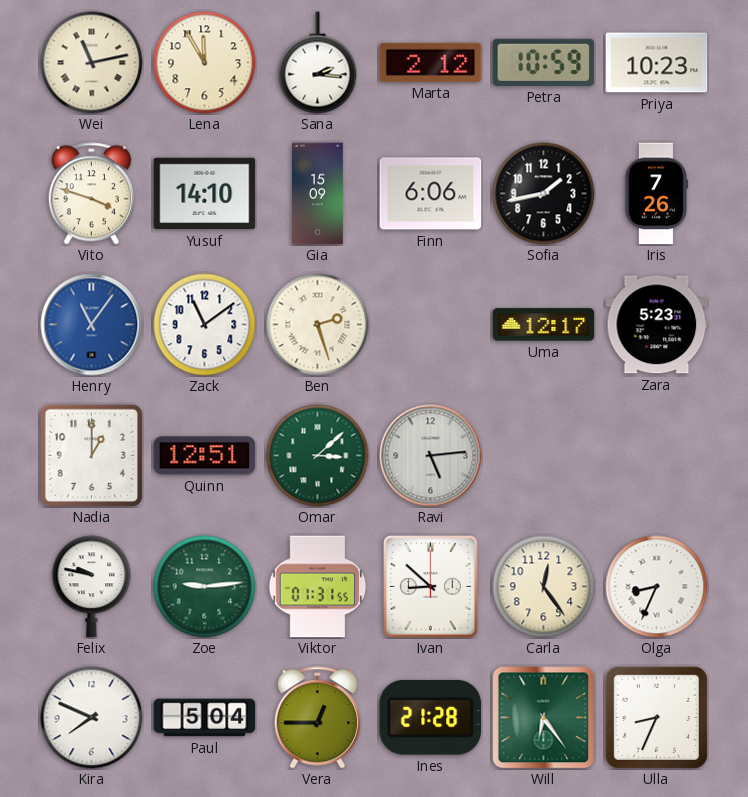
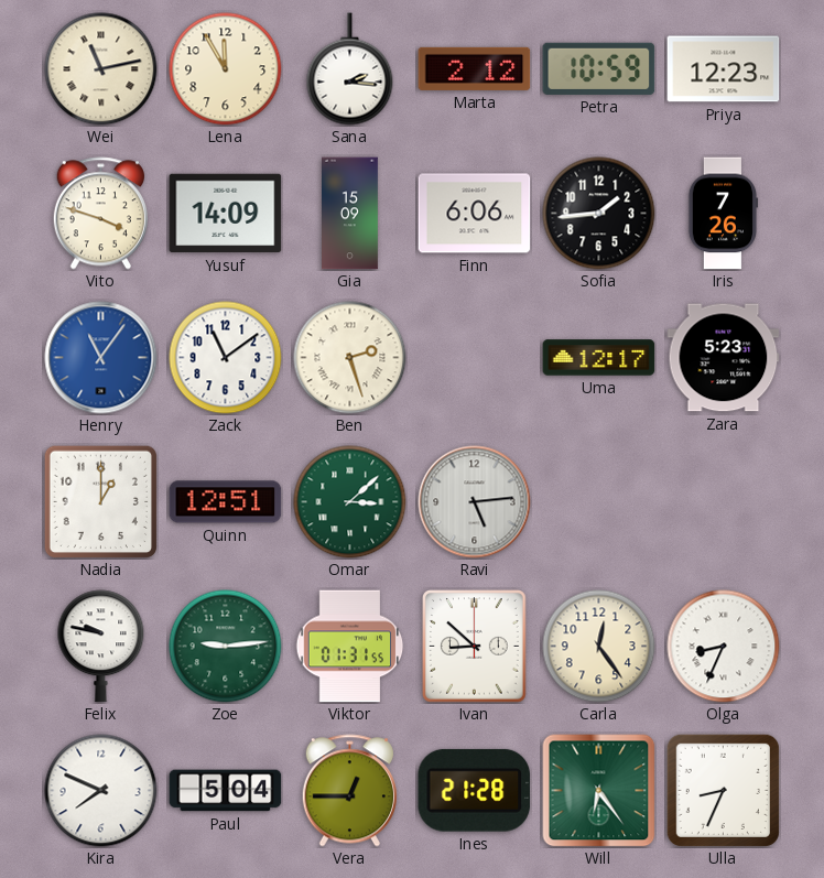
Priya: 10:23 -> 12:23
Yusuf: 14:10 -> 14:09
Sofia: 1:43 -> 1:44
